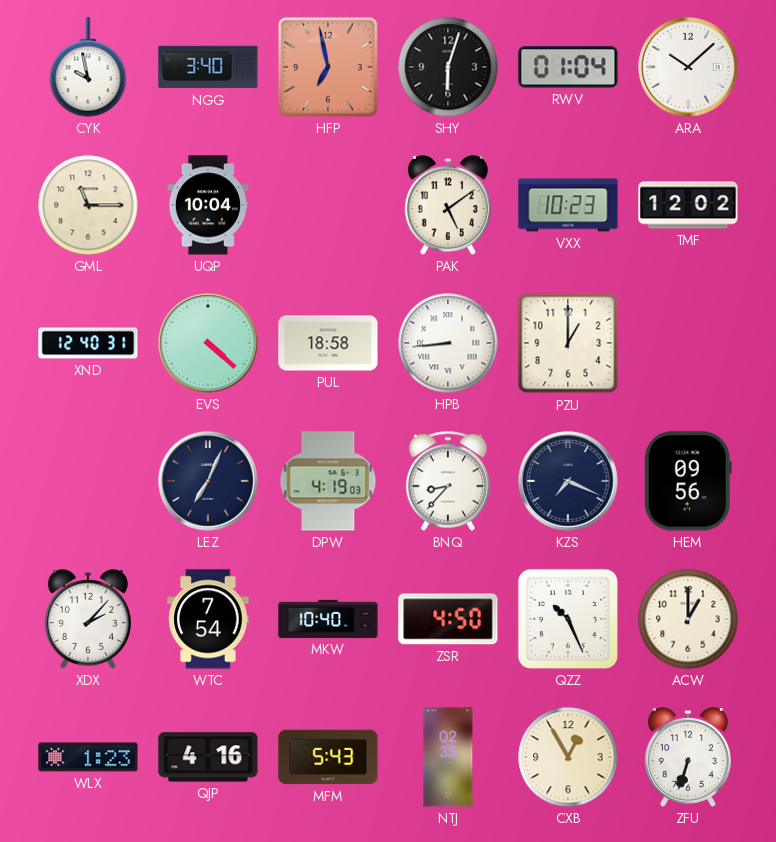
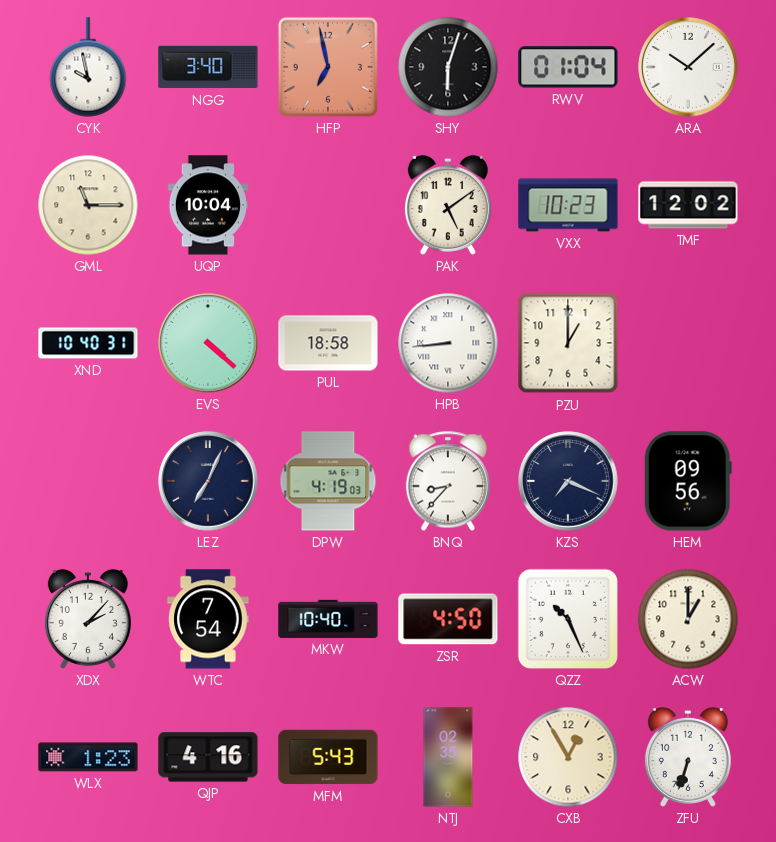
XND: 12:40 -> 10:40
